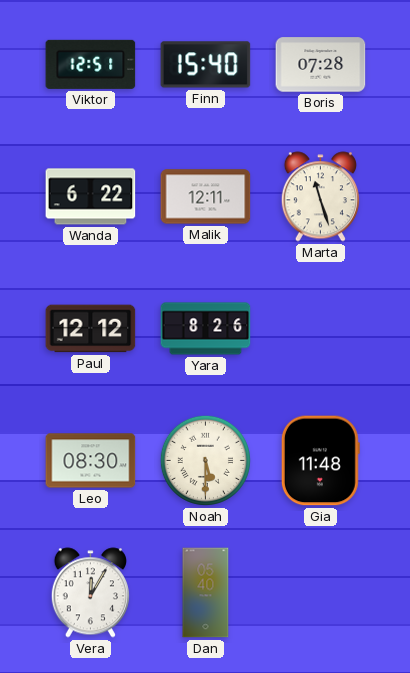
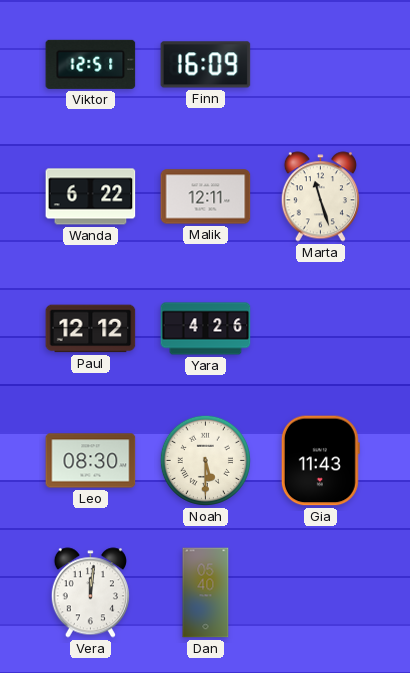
Finn: 15:40 -> 16:09
Boris: 07:28 -> none
Yara: 8:26 -> 4:26
Gia: 11:48 -> 11:43
Vera: 12:05 -> 12:01
